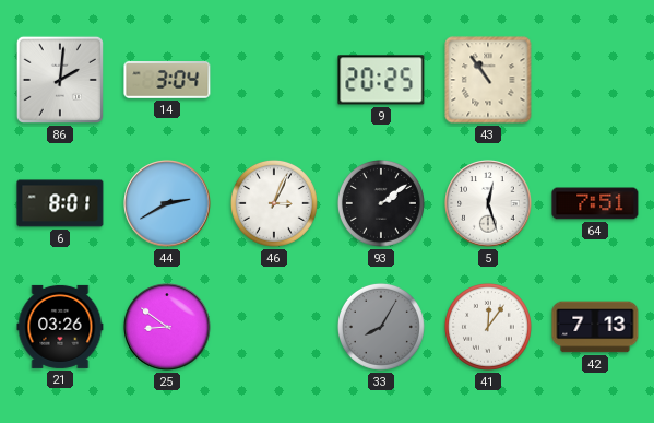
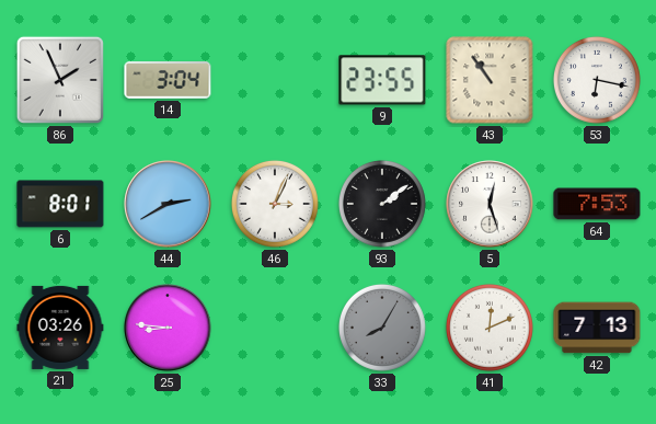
86: 2:01 -> 1:56
9: 20:25 -> 23:55
53: none -> 6:17
64: 7:51 -> 7:53
25: 8:51 -> 8:46
41: 12:06 -> 12:11
